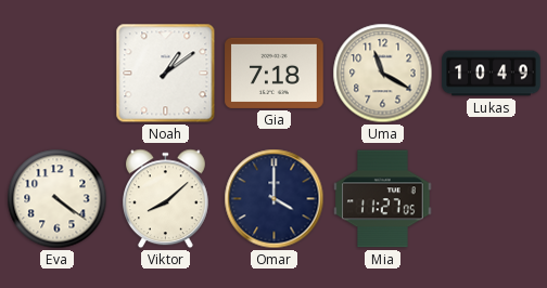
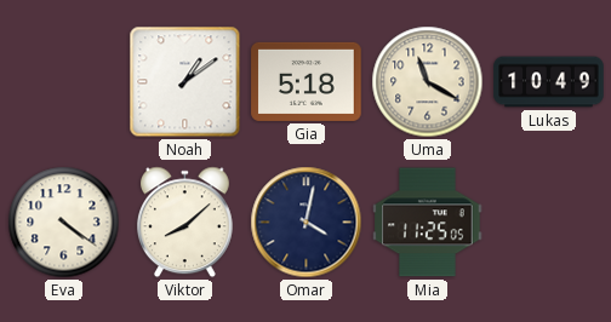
Gia: 7:18 -> 5:18
Omar: 4:00 -> 4:02
Mia: 11:27 -> 11:25
